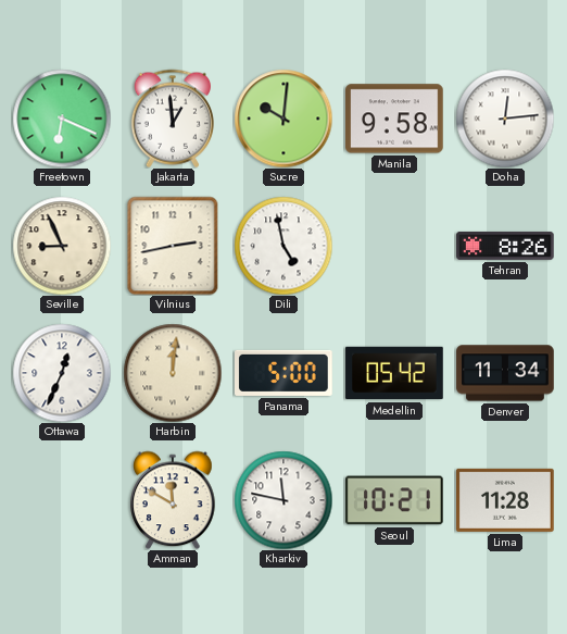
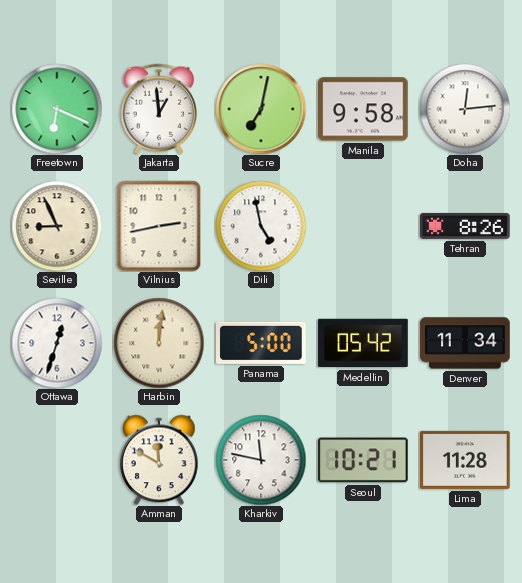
Sucre: 10:01 -> 7:02
Ottawa: 12:34 -> 12:33
